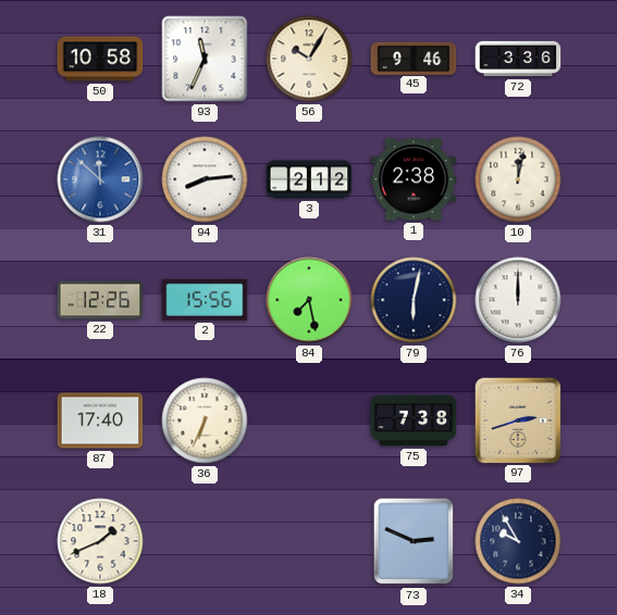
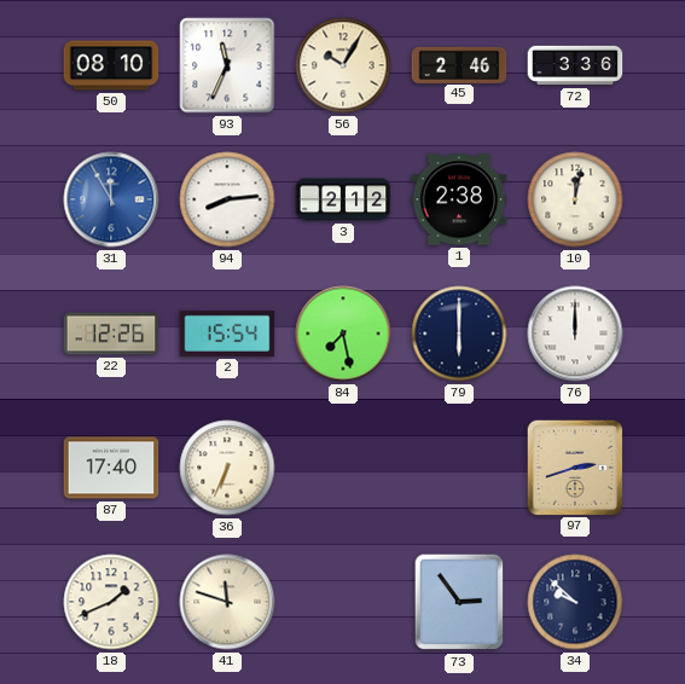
50: 10:58 -> 08:10
45: 9:46 -> 2:46
31: 11:52 -> 11:55
2: 15:56 -> 15:54
79: 6:02 -> 6:00
75: 7:38 -> none
41: none -> 11:48
73: 2:49 -> 2:54
34: 9:55 -> 9:52
